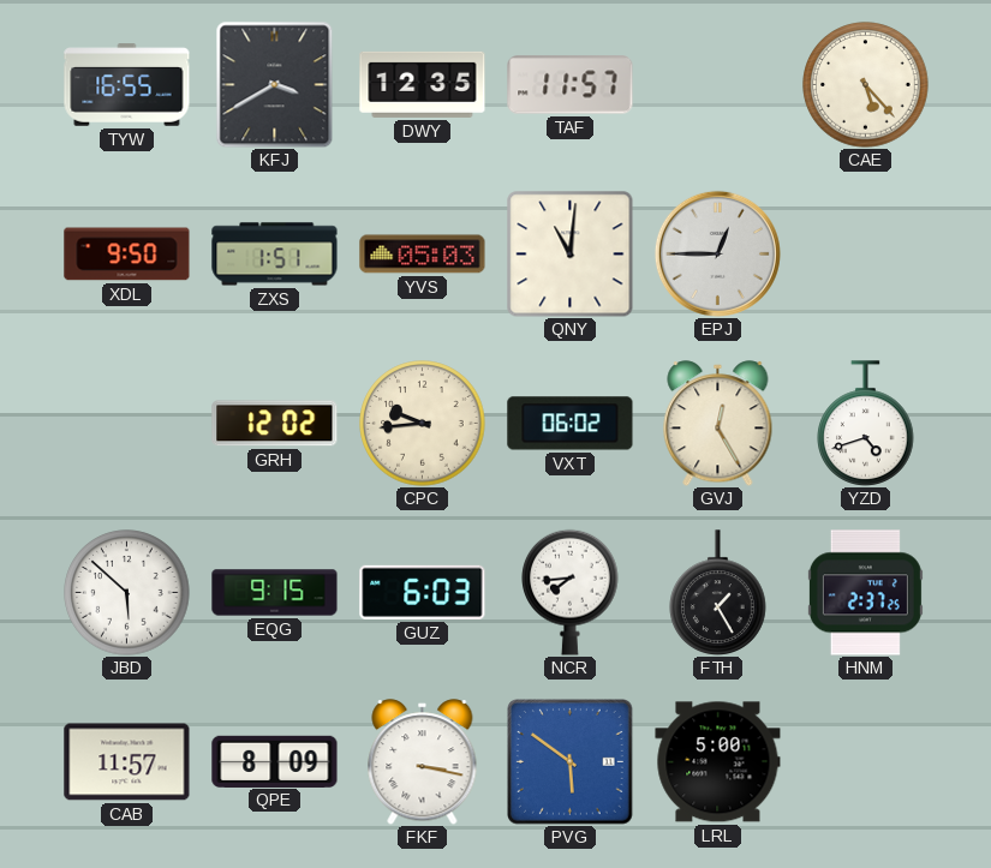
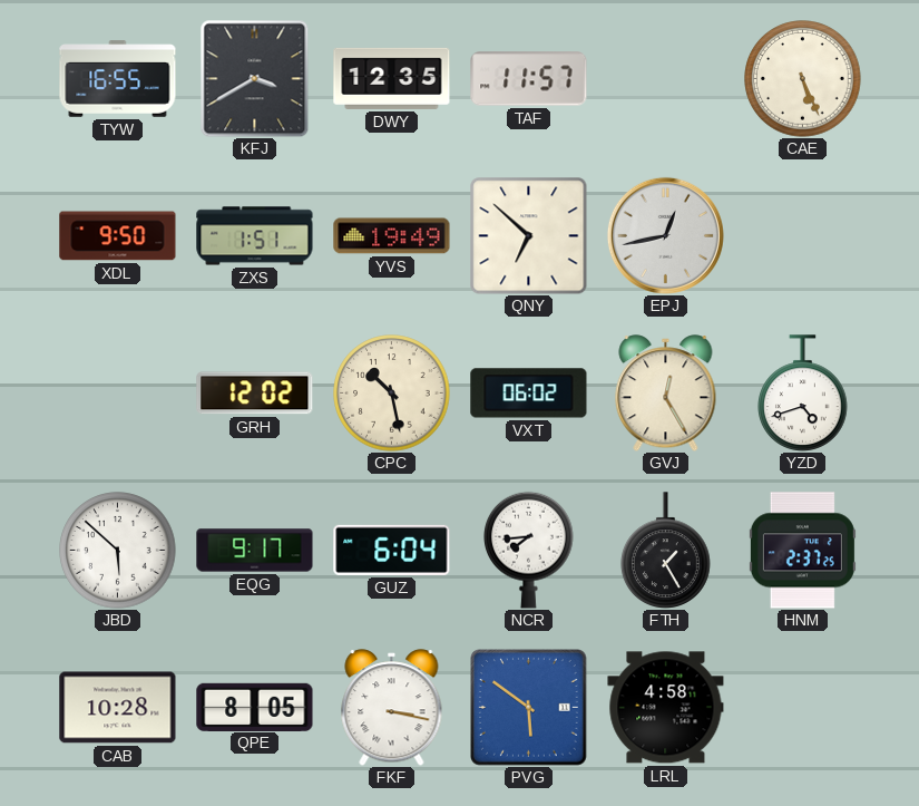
CAE: 5:23 -> 5:26
YVS: 05:03 -> 19:49
QNY: 11:01 -> 6:52
EPJ: 12:45 -> 12:43
CPC: 9:44 -> 10:28
EQG: 9:15 -> 9:17
GUZ: 6:03 -> 6:04
CAB: 11:57 -> 10:28
QPE: 8:09 -> 8:05
LRL: 5:00 -> 4:58
